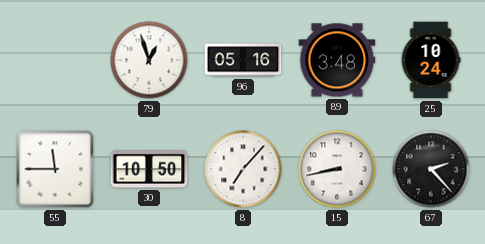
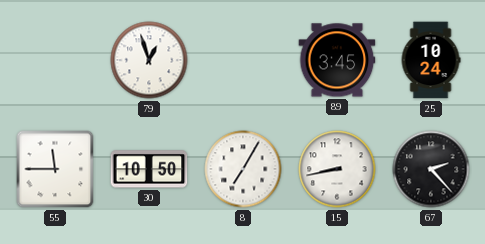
96: 05:16 -> none
89: 3:48 -> 3:45
8: 7:07 -> 7:05
